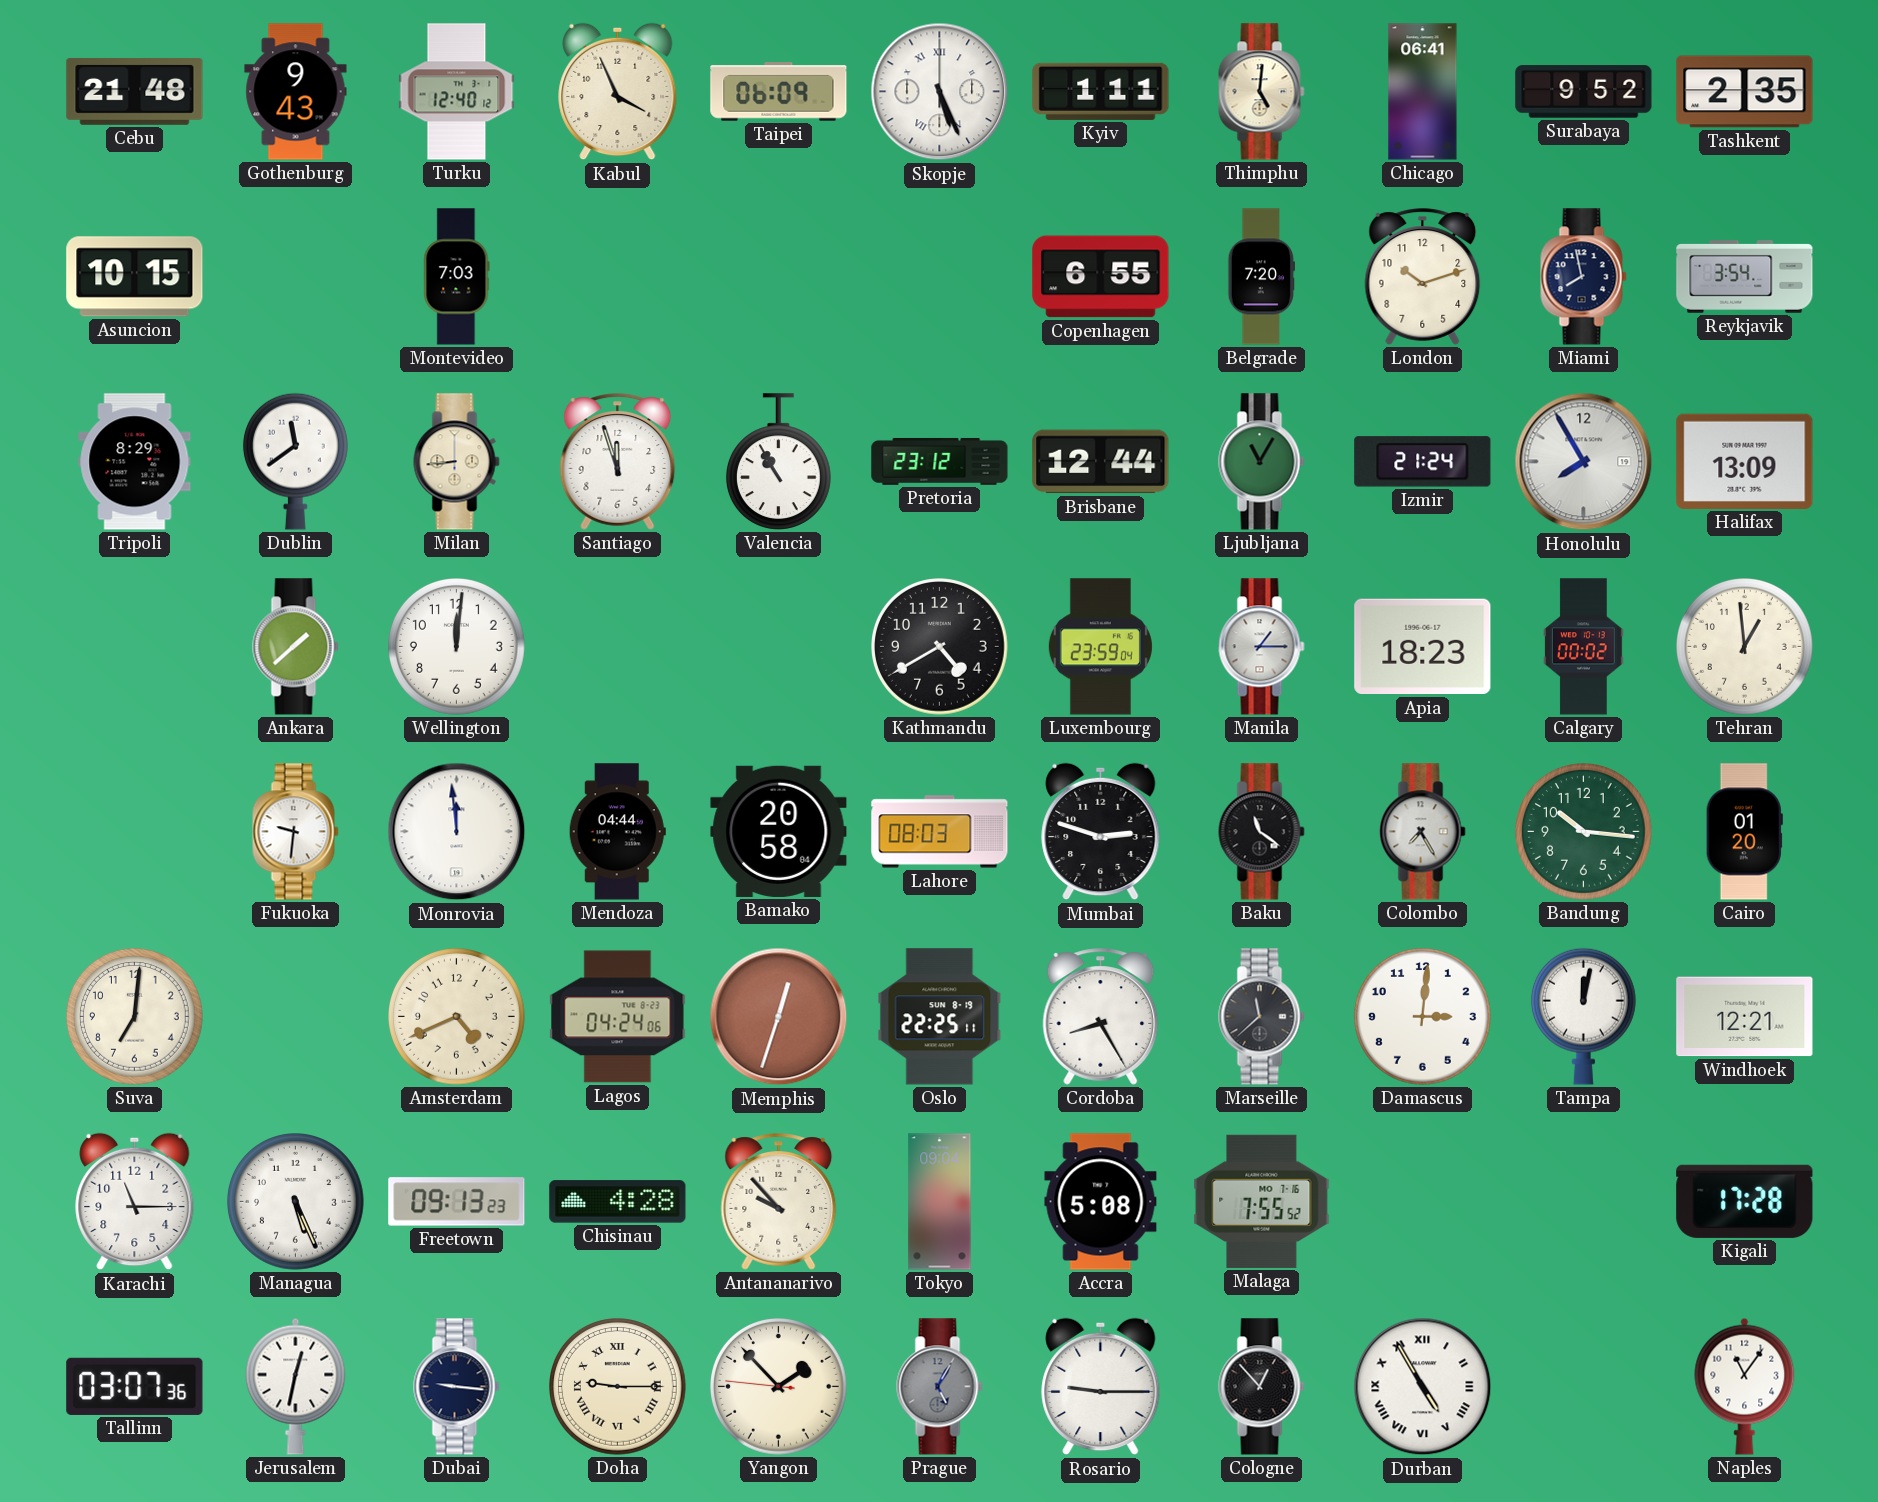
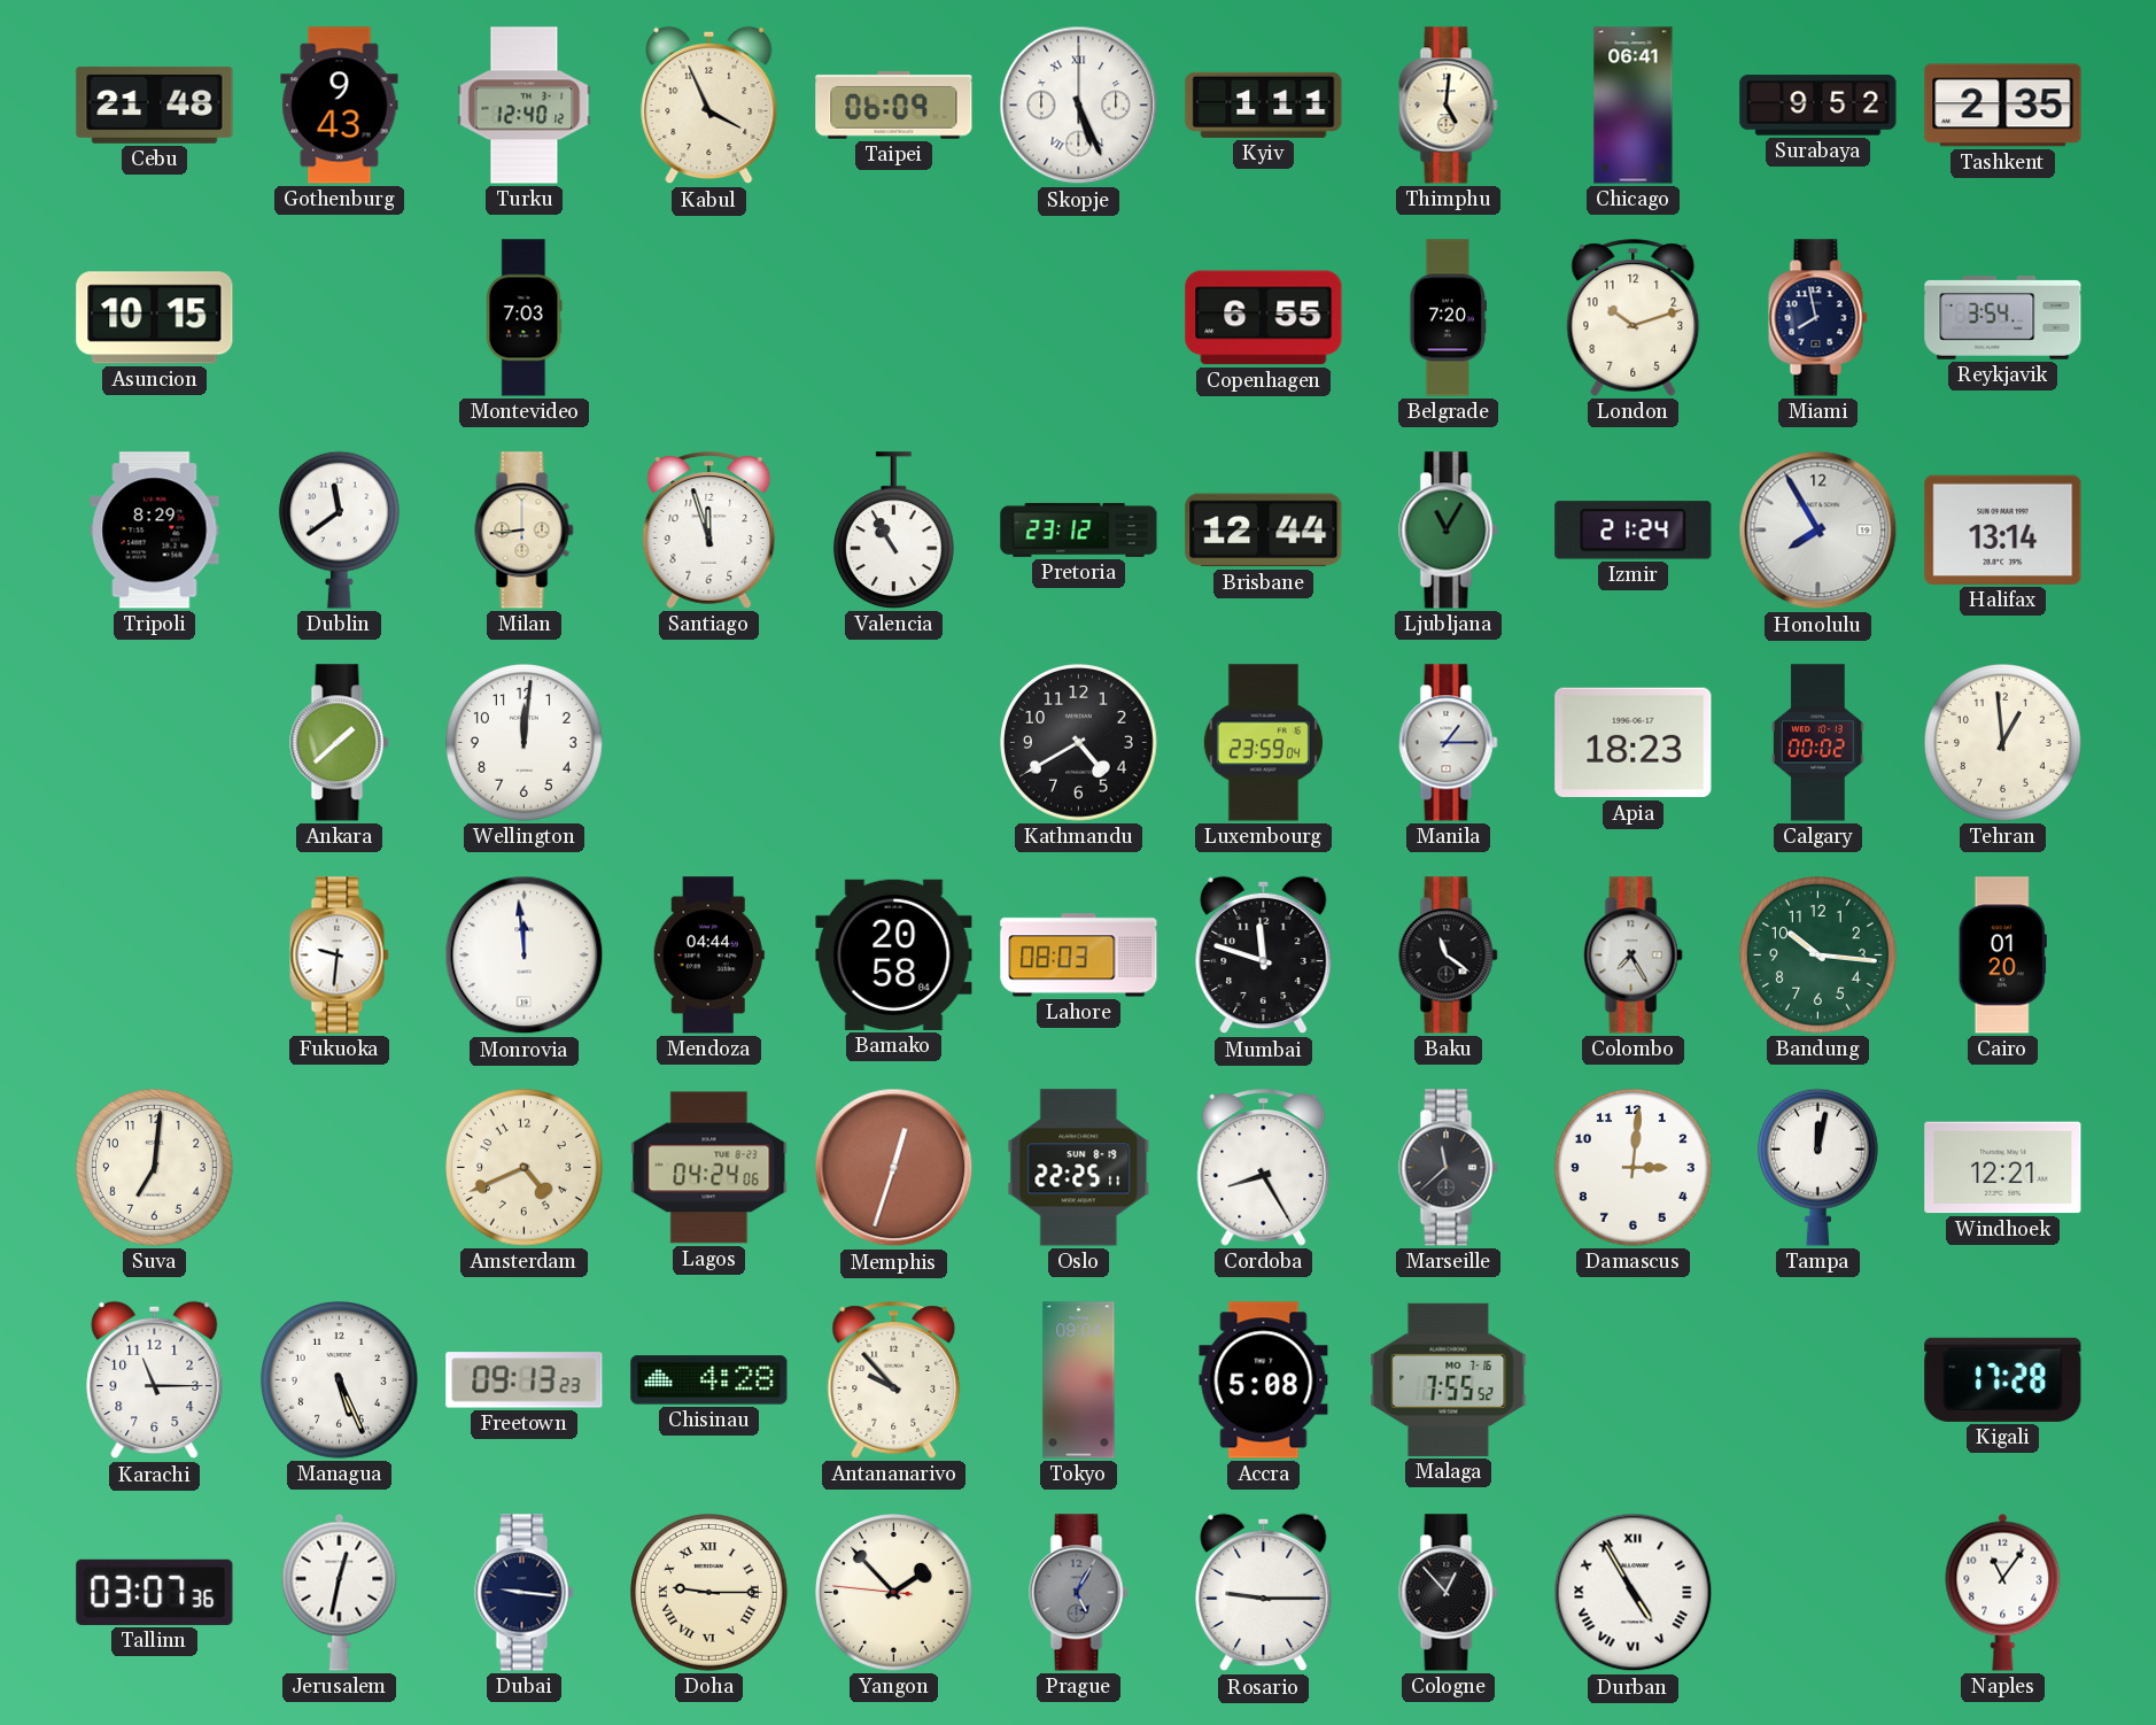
Halifax: 13:09 -> 13:14
Mumbai: 2:48 -> 11:48
